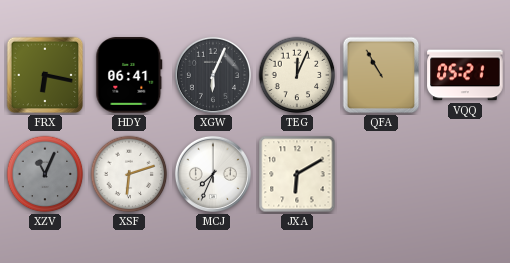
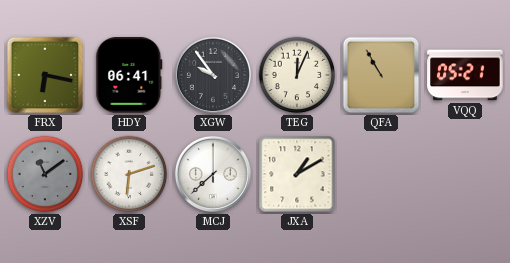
XGW: 6:04 -> 9:54
XZV: 11:04 -> 11:09
MCJ: 7:34 -> 7:38
JXA: 6:10 -> 1:10
